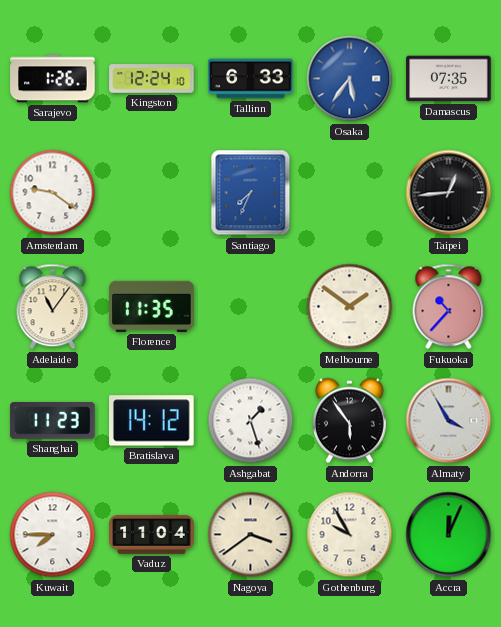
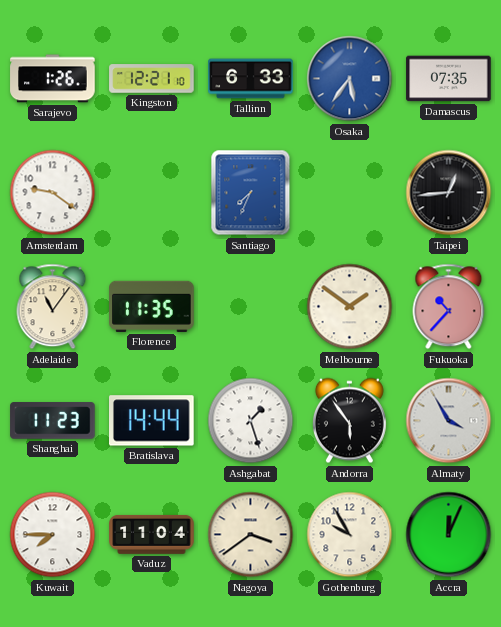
Kingston: 12:24 -> 12:21
Bratislava: 14:12 -> 14:44
